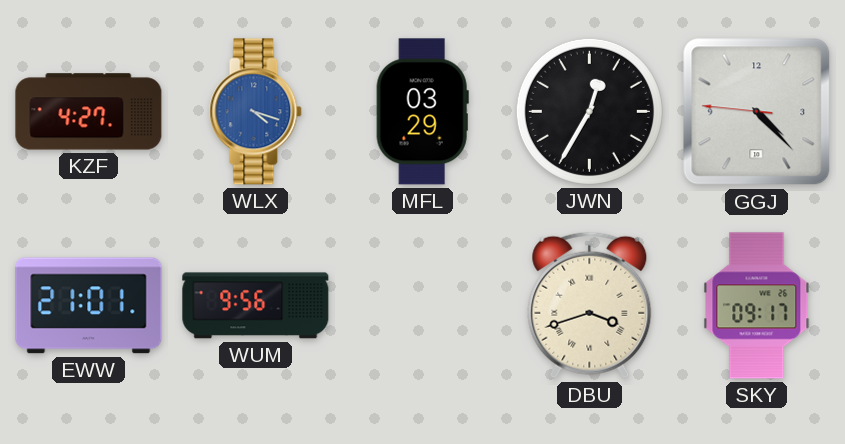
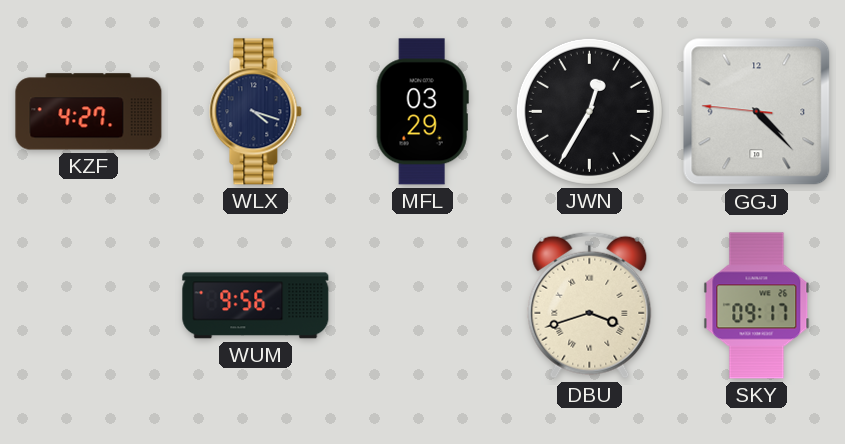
WLX dial: blue -> navy
EWW: 21:01 -> none
